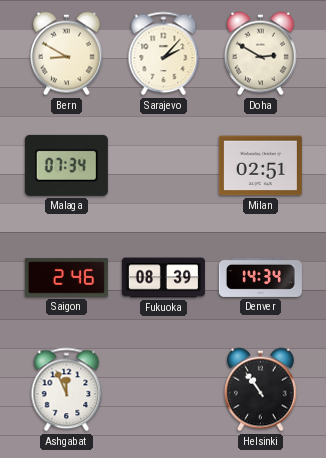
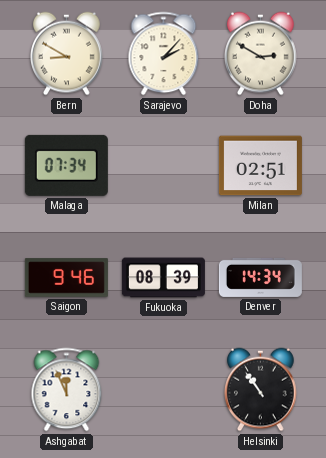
Saigon: 2:46 -> 9:46
